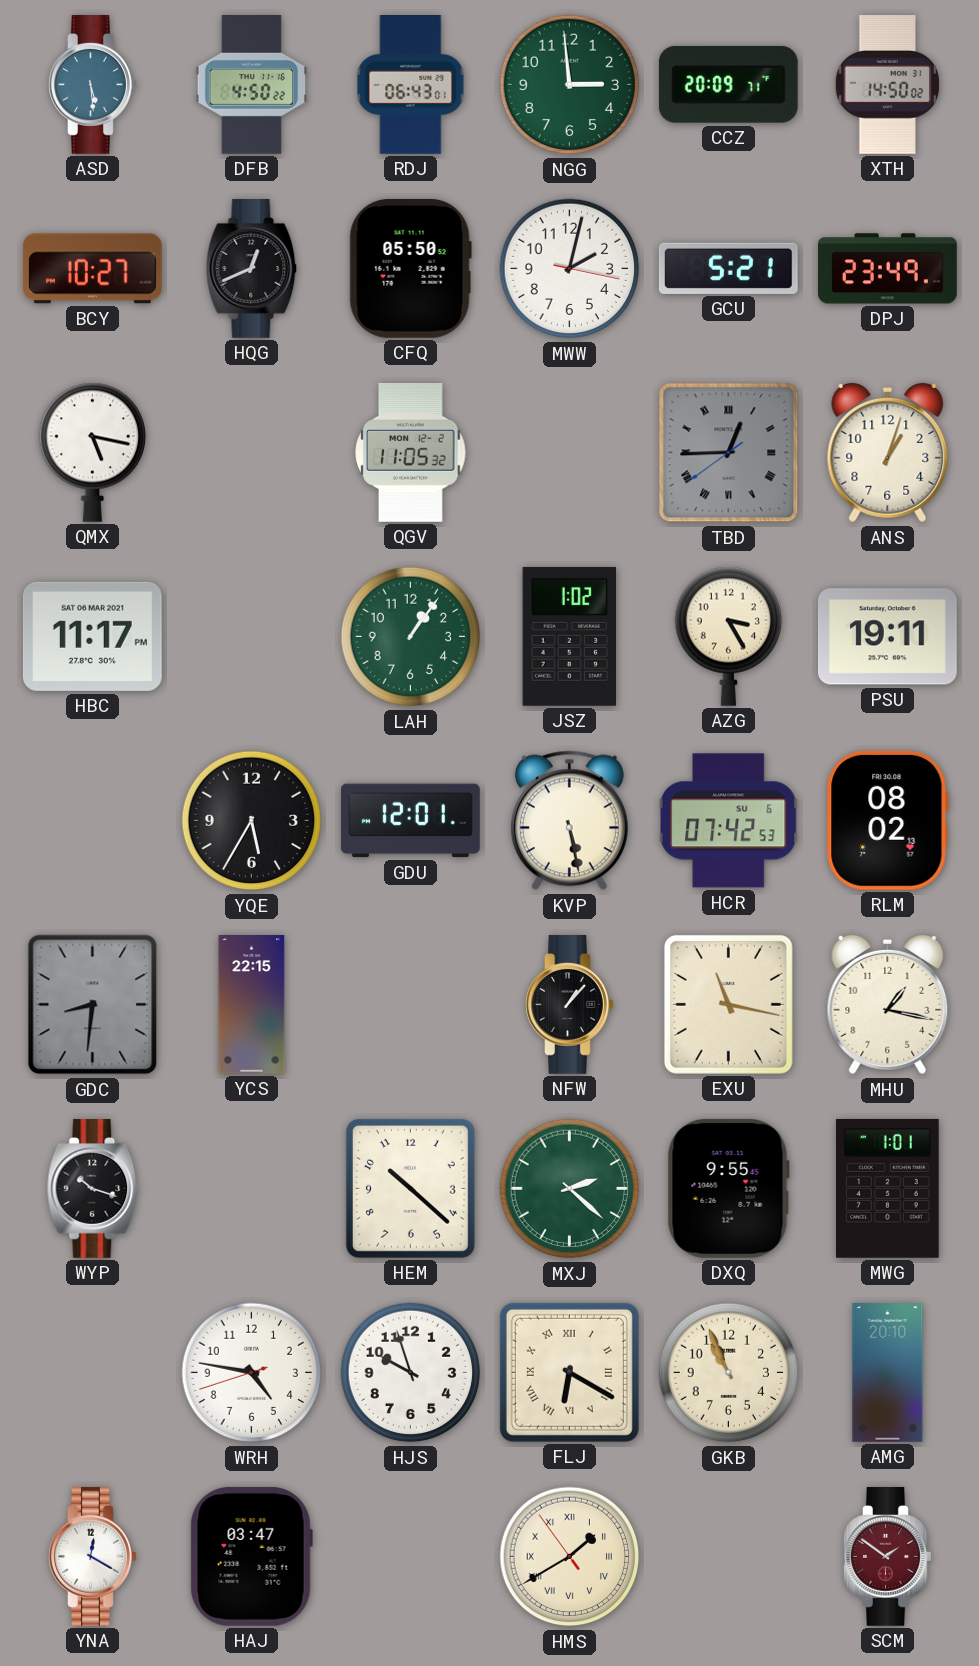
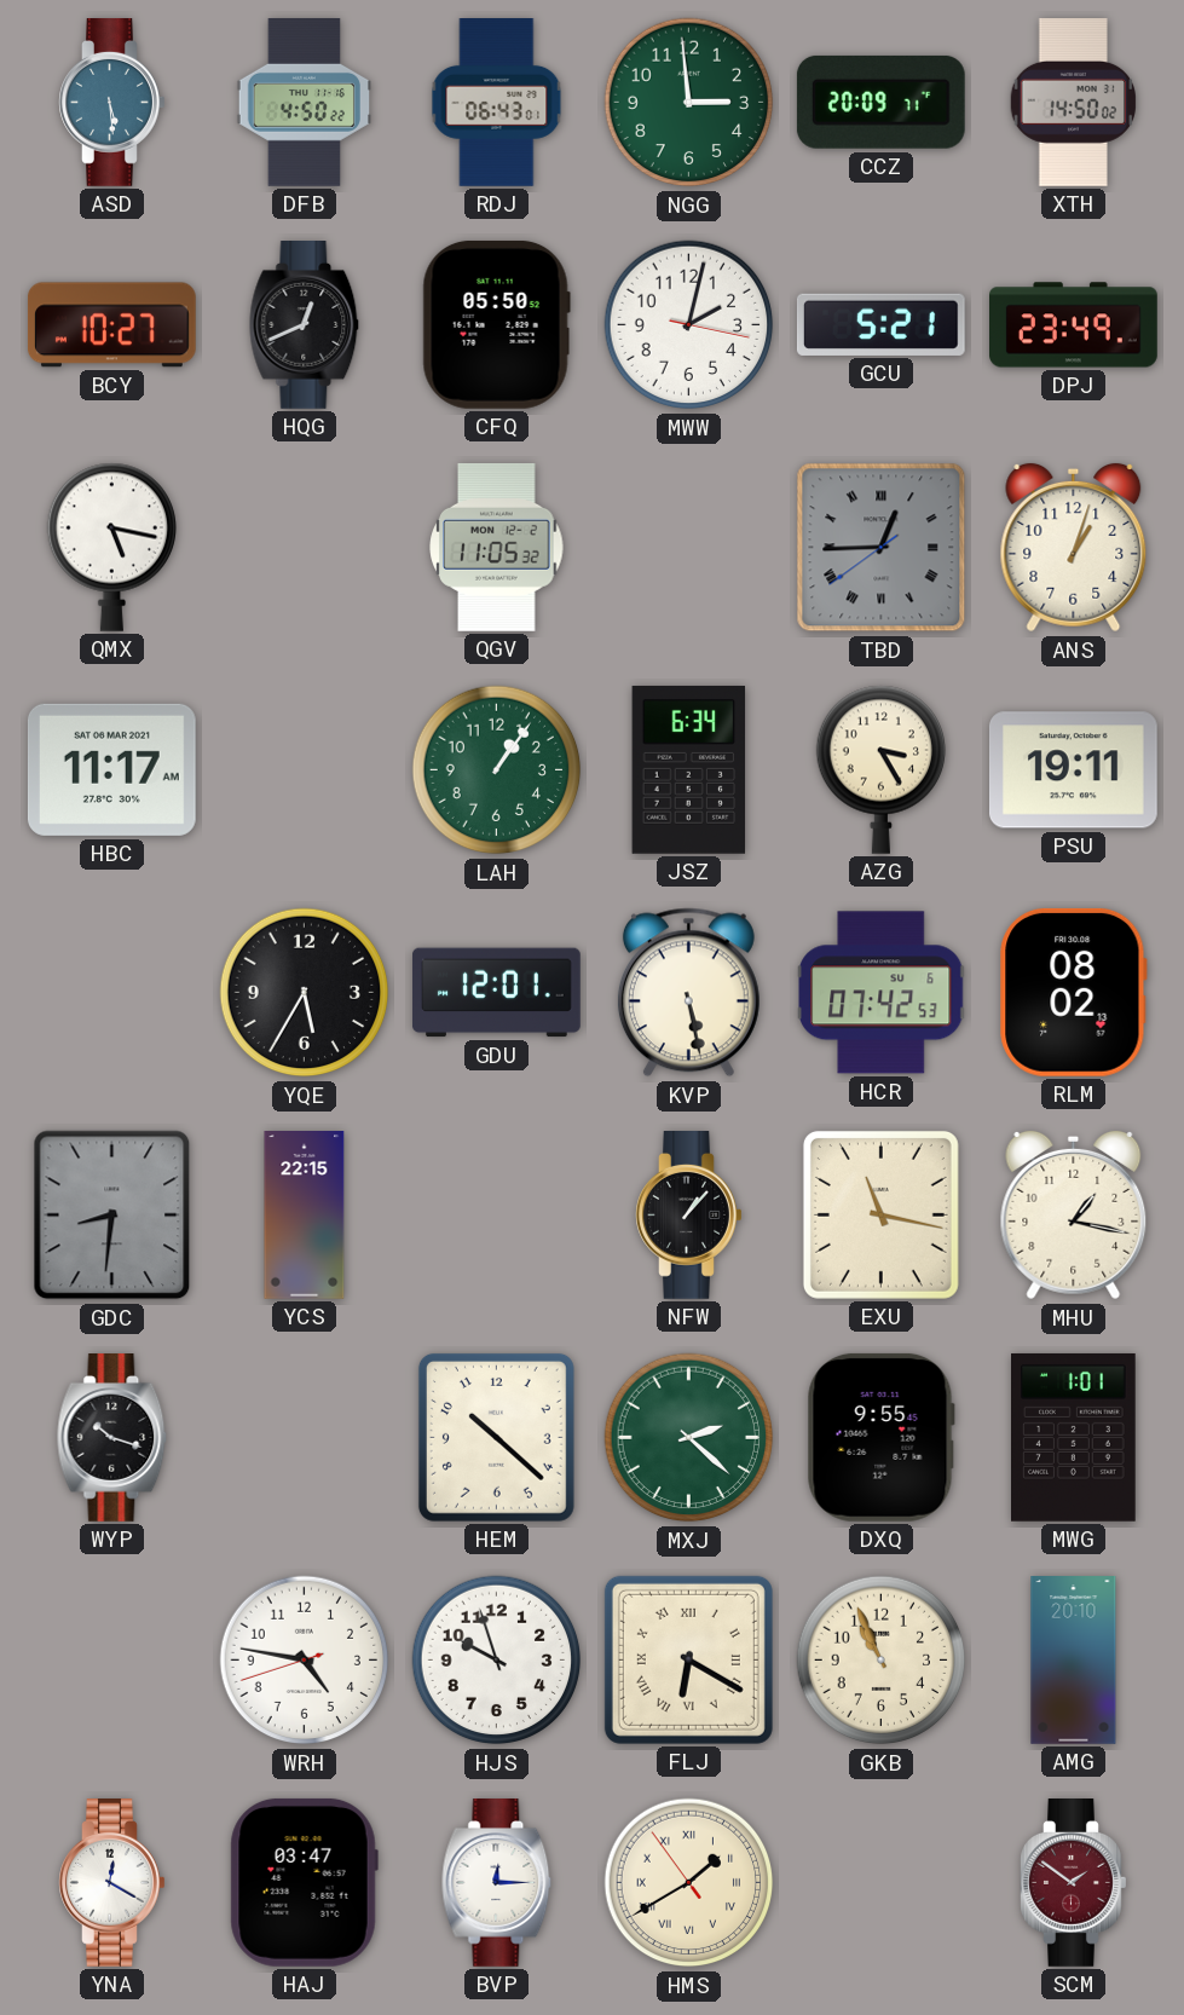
HBC: 11:17 PM -> 11:17 AM
JSZ: 1:02 -> 6:34
BVP: none -> 12:15
